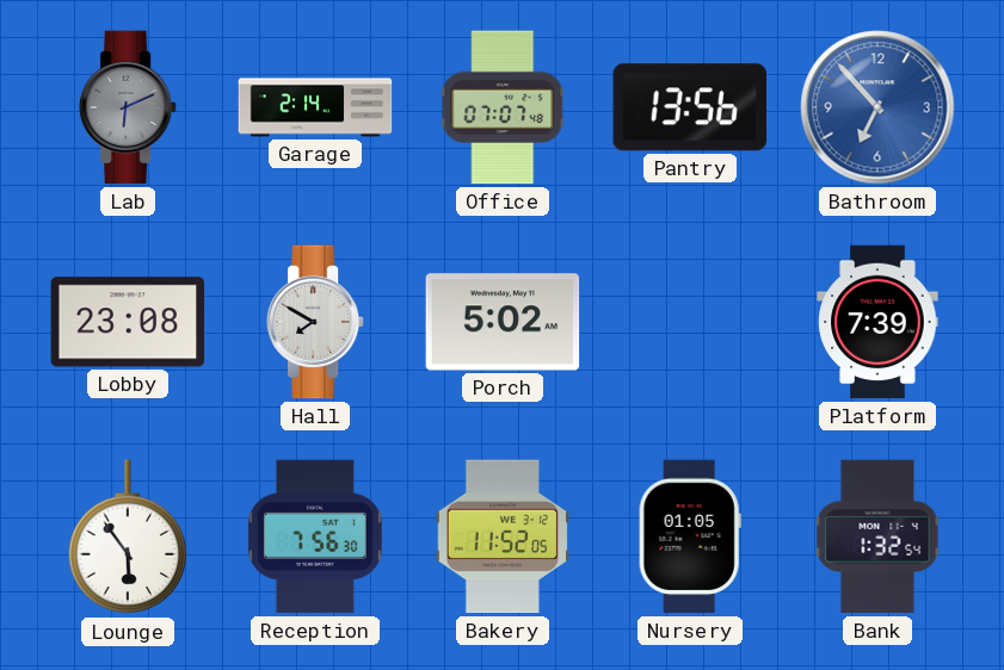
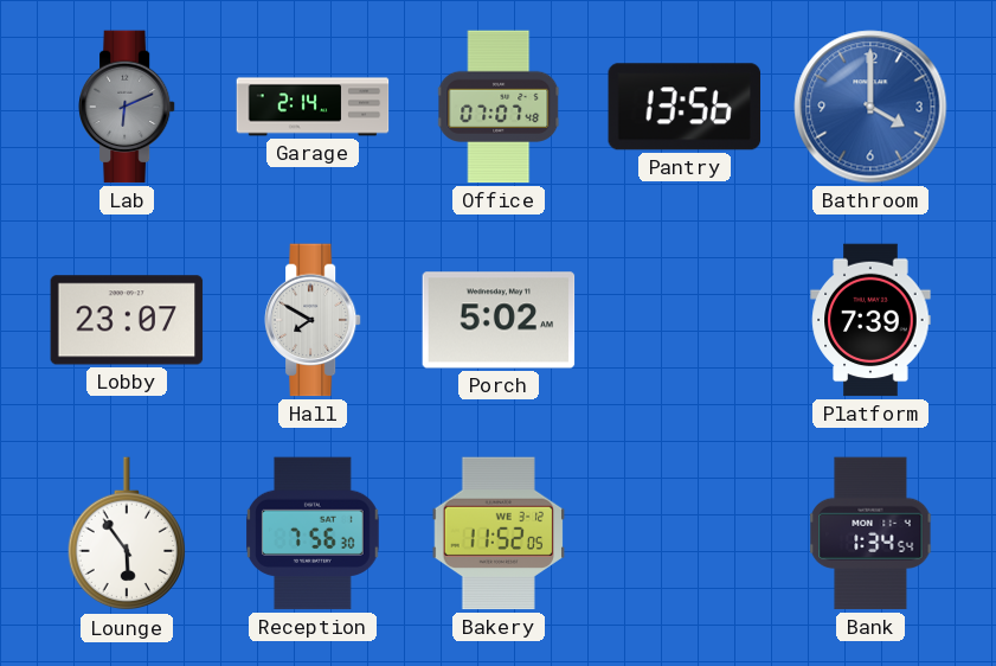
Bathroom: 6:53 -> 4:00
Lobby: 23:08 -> 23:07
Nursery: 01:05 -> none
Bank: 1:32 -> 1:34
